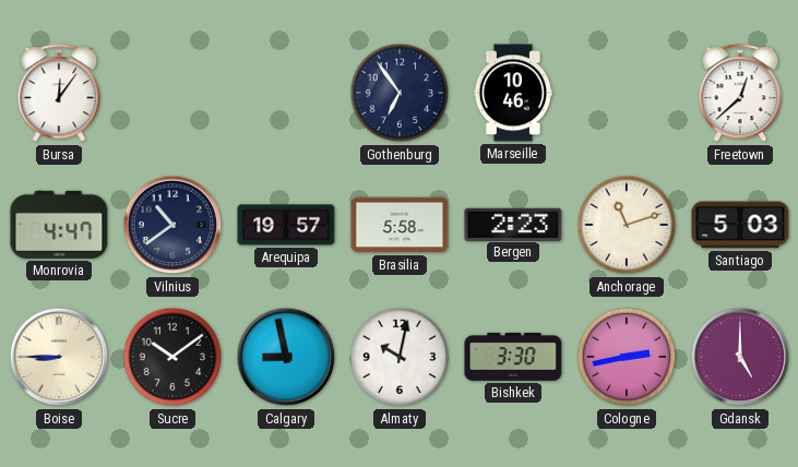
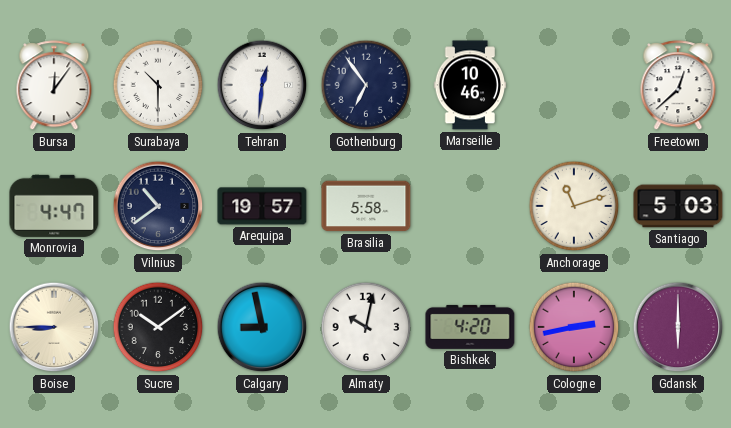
Surabaya: none -> 10:30
Tehran: none -> 12:31
Bergen: 2:23 -> none
Bishkek: 3:30 -> 4:20
Gdansk: 5:00 -> 6:00
